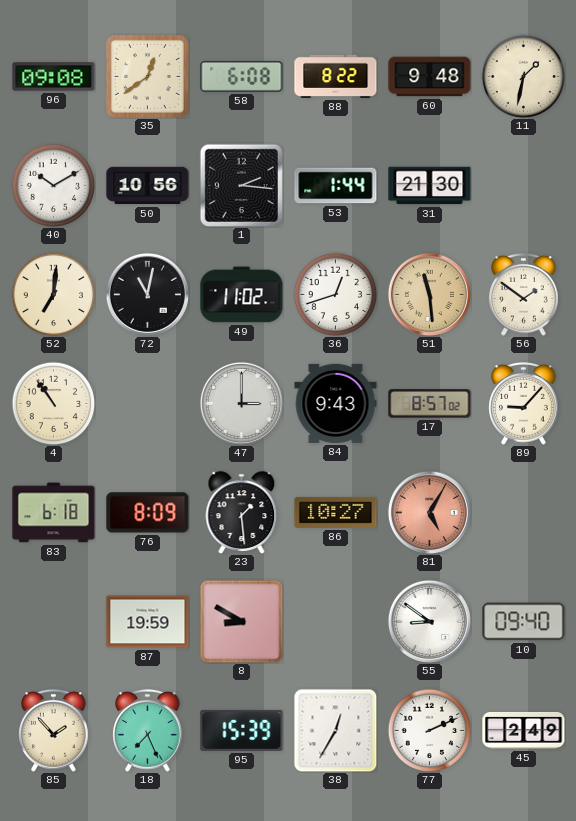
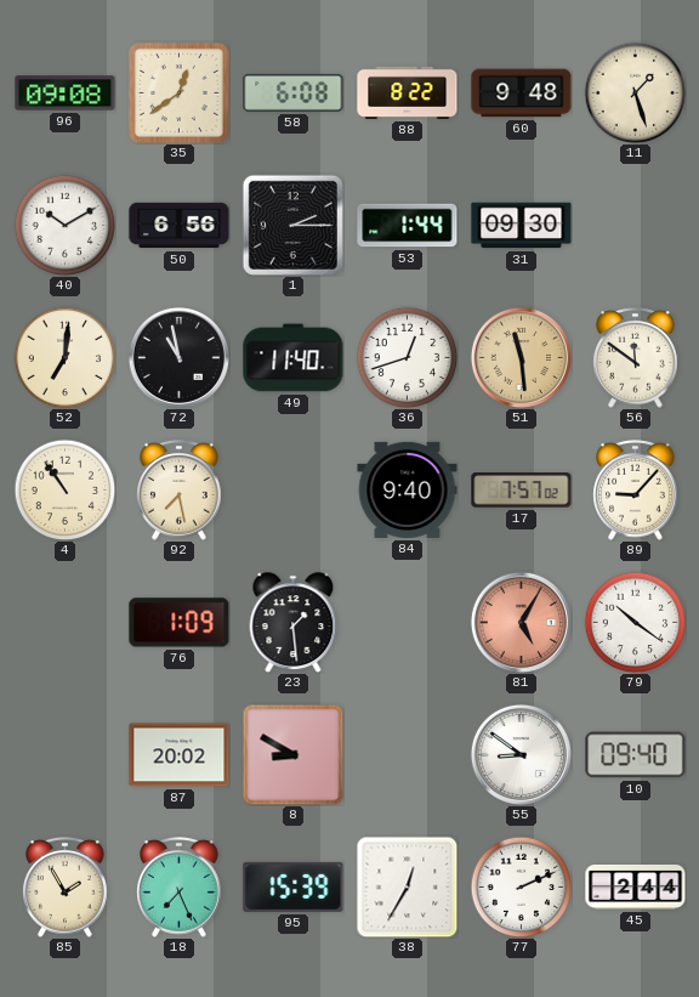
11: 1:32 -> 1:27
50: 10:56 -> 6:56
1: 2:16 -> 2:15
31: 21:30 -> 09:30
72: 11:02 -> 10:58
49: 11:02 -> 11:40
56: 1:51 -> 11:51
92: none -> 7:28
47: 3:00 -> none
84: 9:43 -> 9:40
17: 8:57 -> 7:57
83: 6:18 -> none
76: 8:09 -> 1:09
86: 10:27 -> none
79: none -> 10:21
87: 19:59 -> 20:02
85: 1:53 -> 1:55
45: 2:49 -> 2:44
